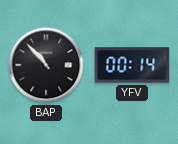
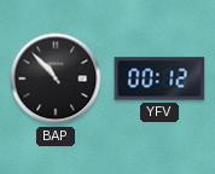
YFV: 00:14 -> 00:12
